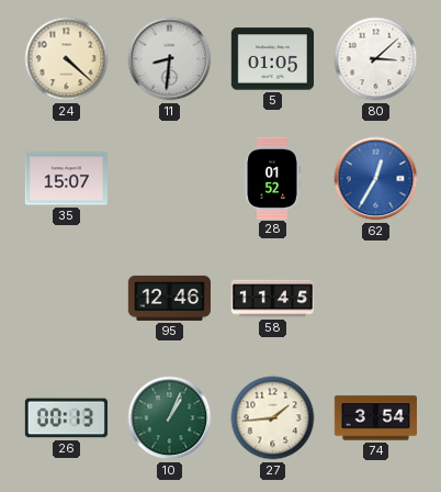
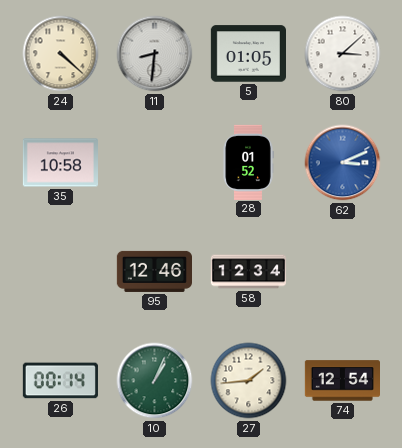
35: 15:07 -> 10:58
62: 12:35 -> 3:11
58: 11:45 -> 12:34
26: 00:13 -> 00:14
74: 3:54 -> 12:54
